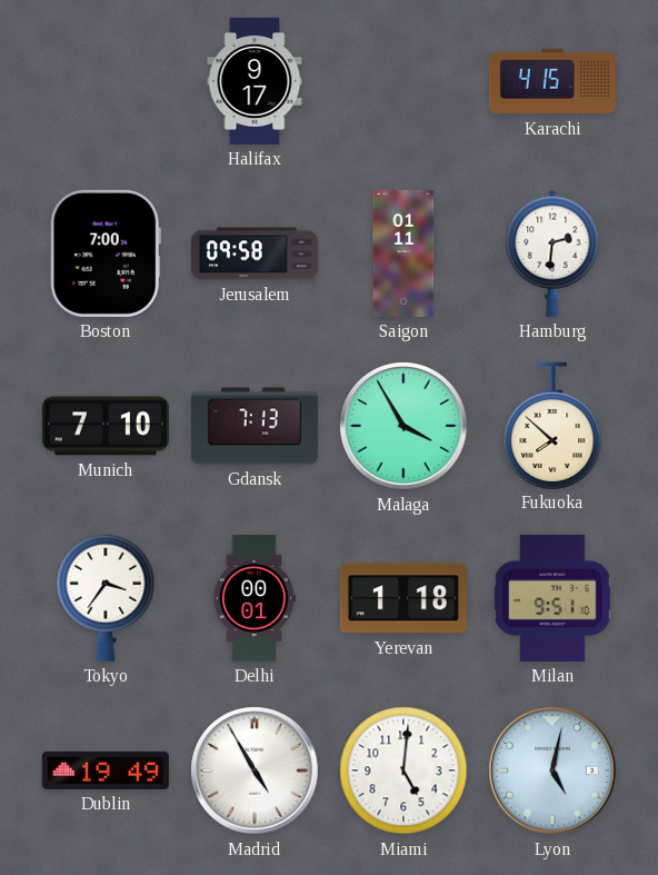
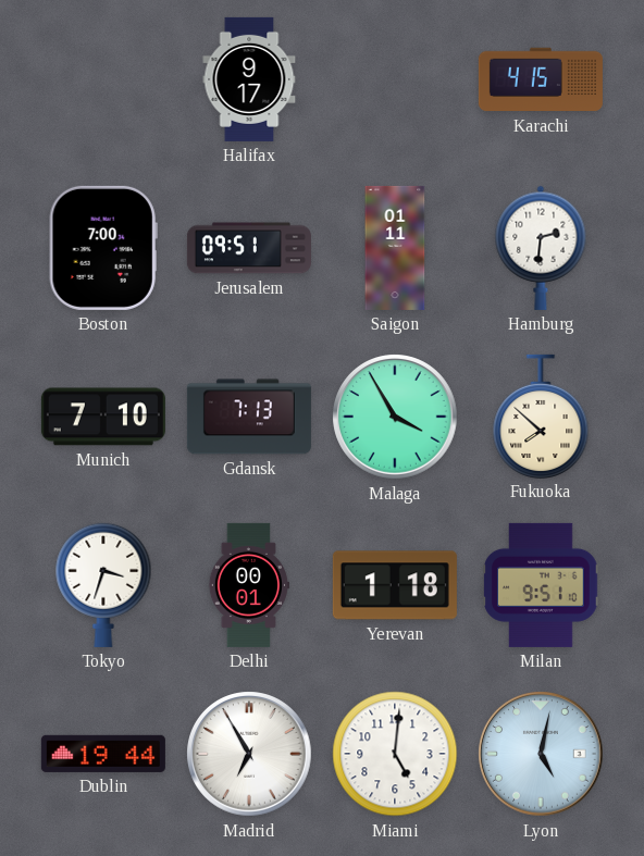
Jerusalem: 09:58 -> 09:51
Tokyo: 3:36 -> 3:33
Dublin: 19:49 -> 19:44
Madrid: 4:55 -> 6:55
